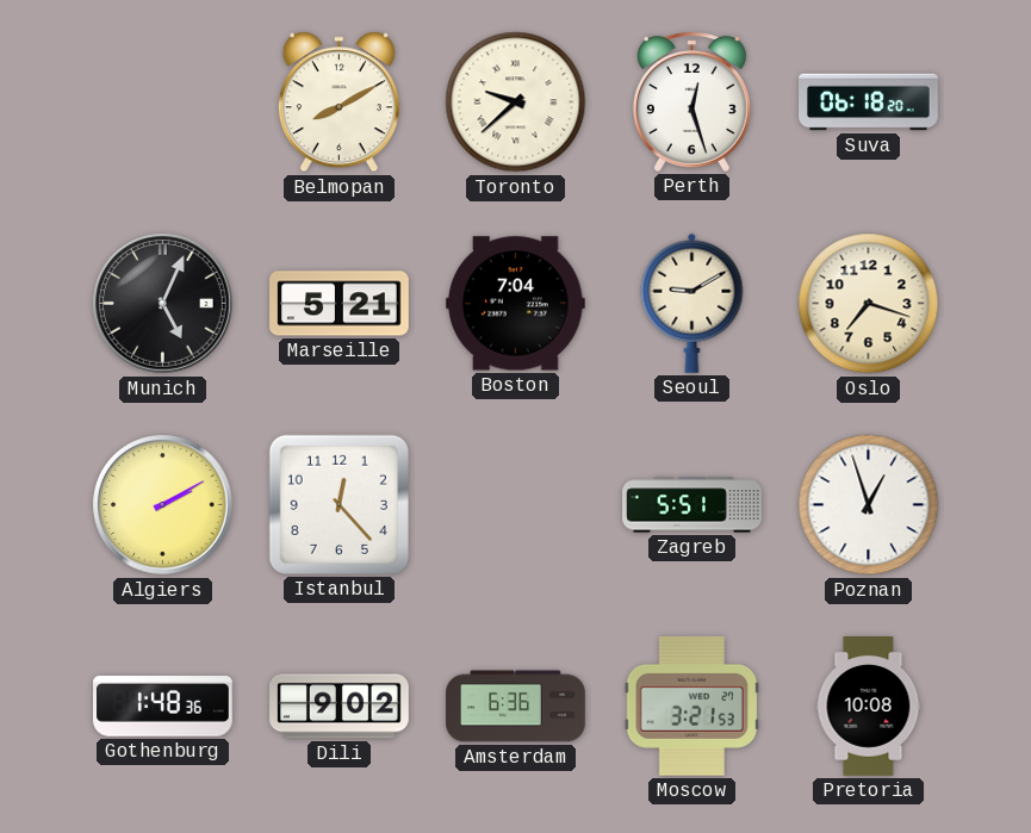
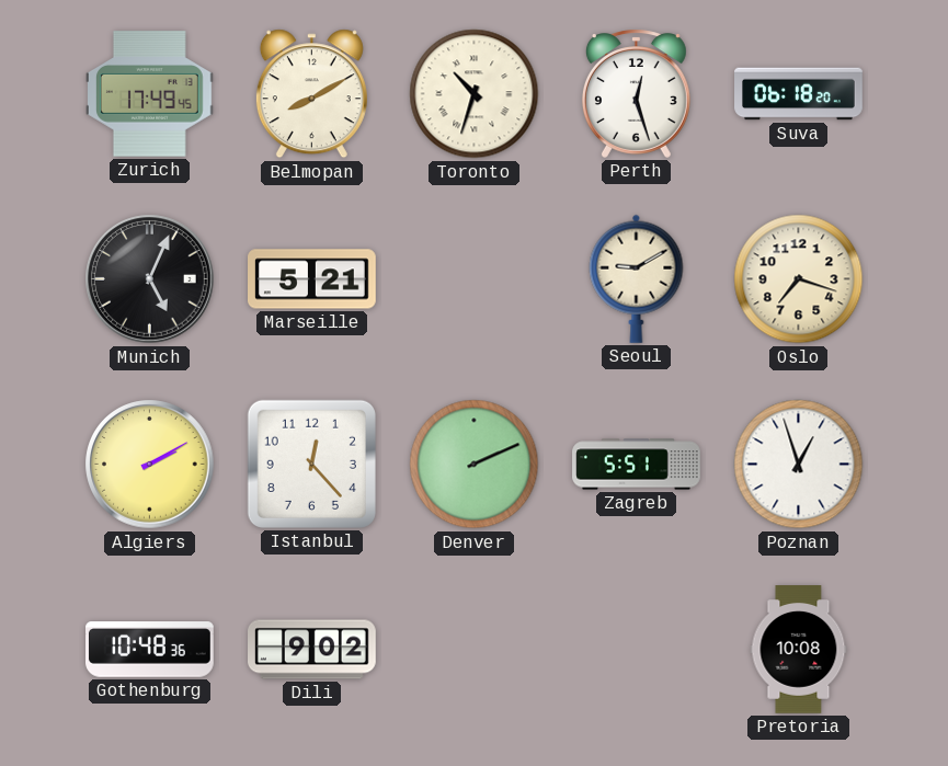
Zurich: none -> 17:49
Toronto: 9:38 -> 10:33
Boston: 7:04 -> none
Denver: none -> 2:11
Gothenburg: 1:48 -> 10:48
Amsterdam: 6:36 -> none
Moscow: 3:21 -> none
